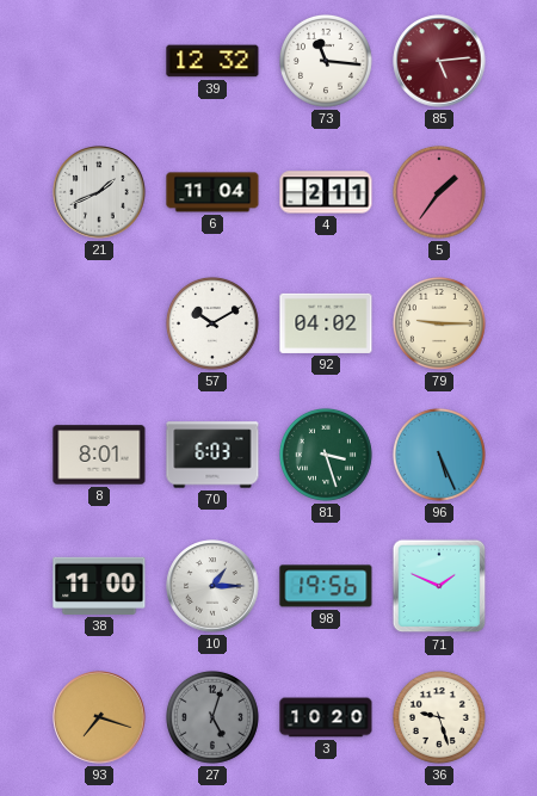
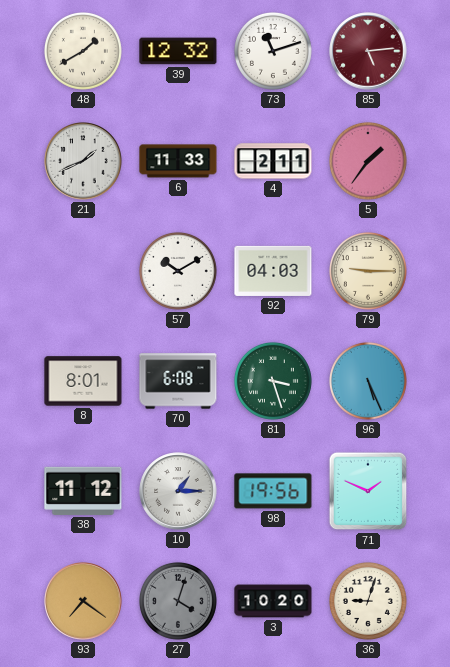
48: none -> 1:40
73: 11:16 -> 11:12
6: 11:04 -> 11:33
92: 04:02 -> 04:03
70: 6:03 -> 6:08
38: 11:00 -> 11:12
93: 7:18 -> 7:21
27: 5:03 -> 4:03
36: 9:27 -> 9:03
